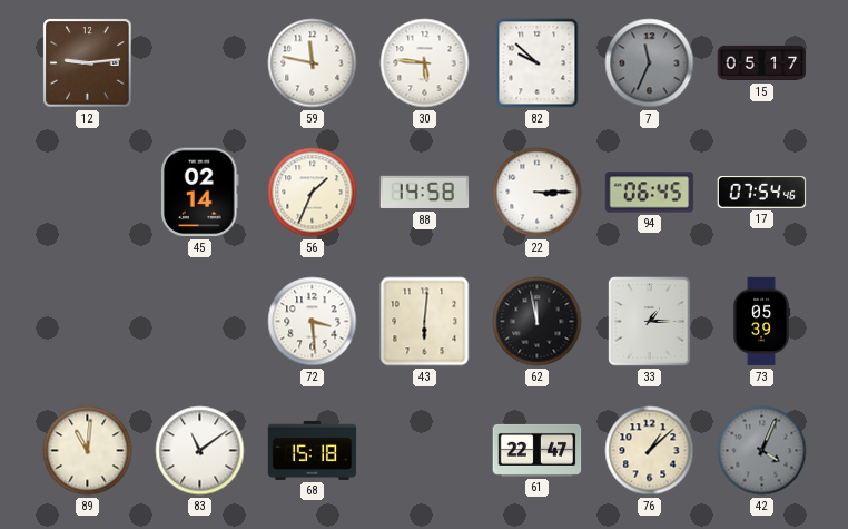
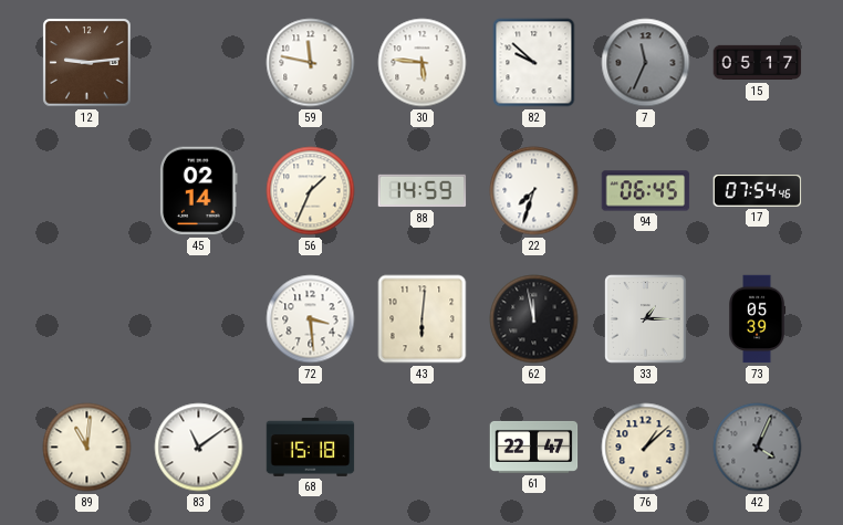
88: 14:58 -> 14:59
22: 3:15 -> 7:33
